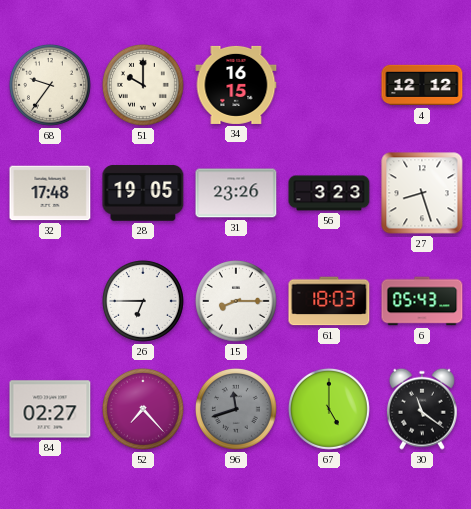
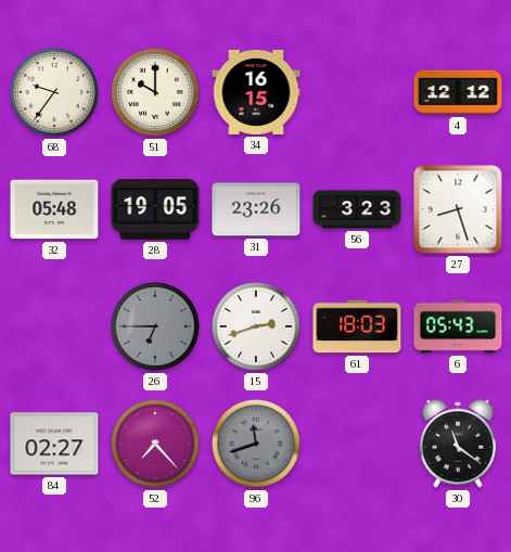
32: 17:48 -> 05:48
26 dial: white -> grey
15: 8:15 -> 2:42
67: 5:00 -> none
